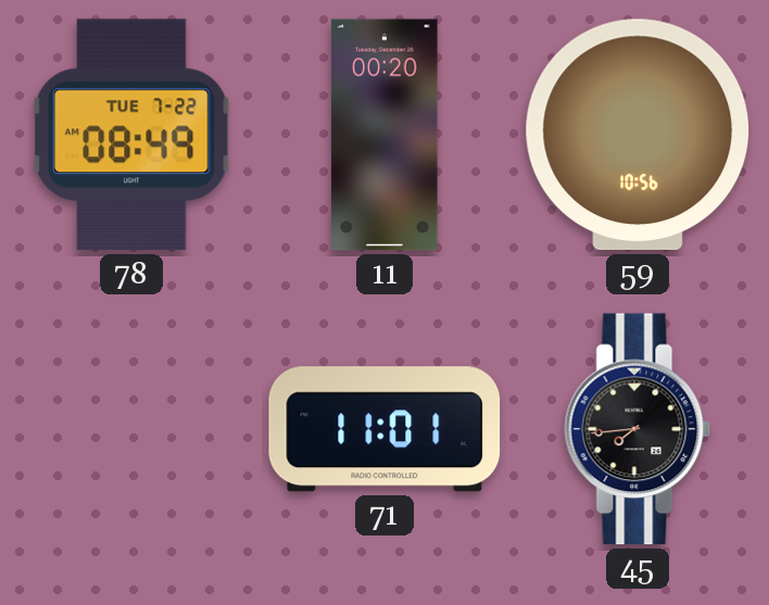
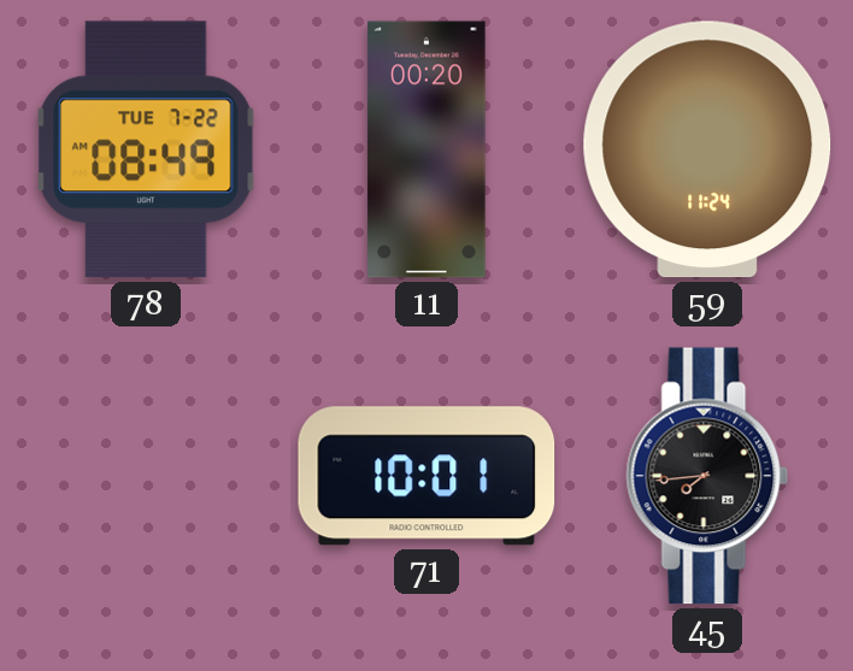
59: 10:56 -> 11:24
71: 11:01 -> 10:01
